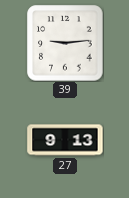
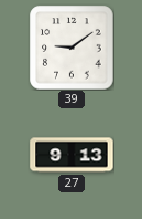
39: 9:14 -> 9:09
